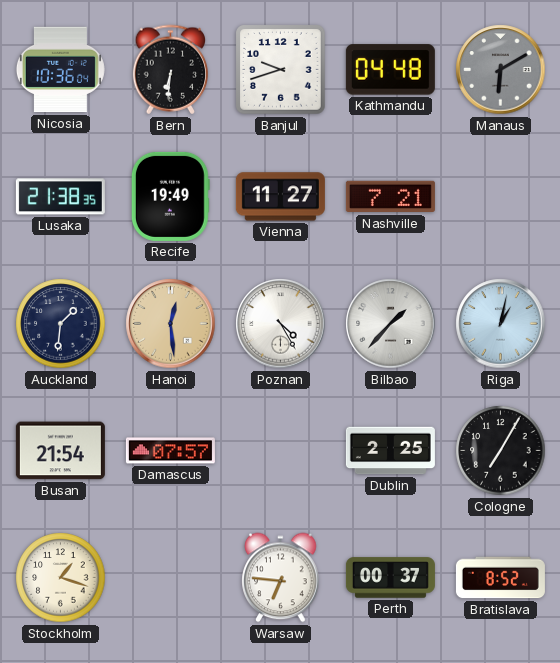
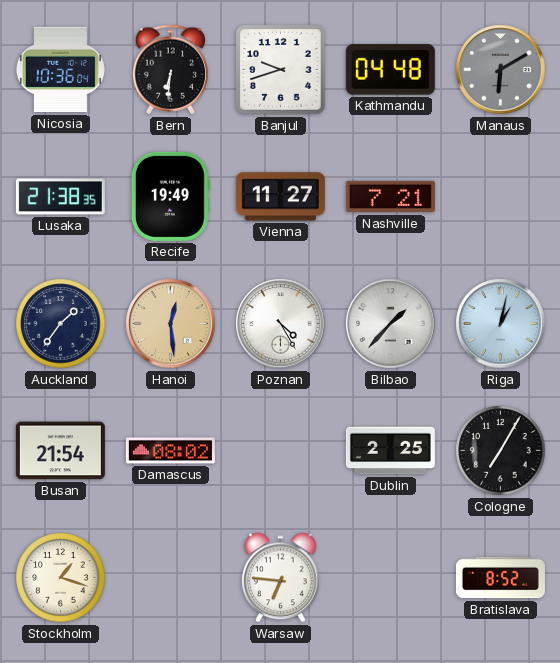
Auckland: 1:31 -> 1:36
Damascus: 07:57 -> 08:02
Perth: 00:37 -> none
